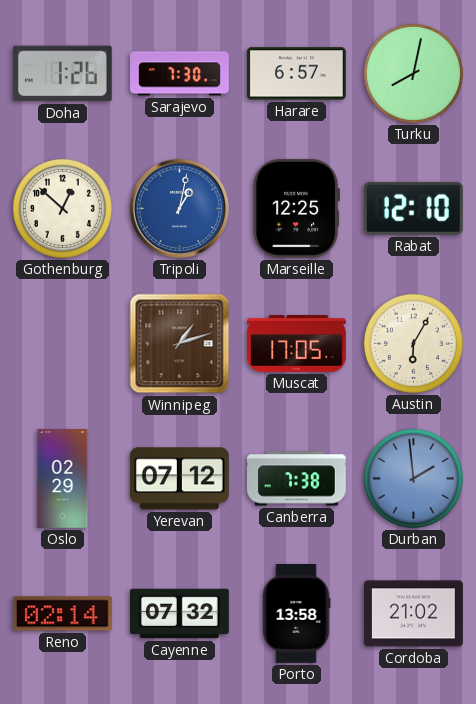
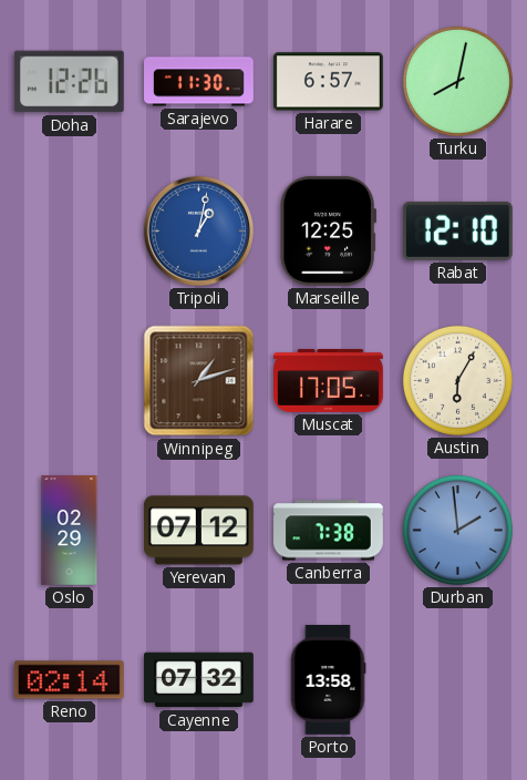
Doha: 1:26 -> 12:26
Sarajevo: 7:30 -> 11:30
Gothenburg: 12:52 -> none
Cordoba: 21:02 -> none
